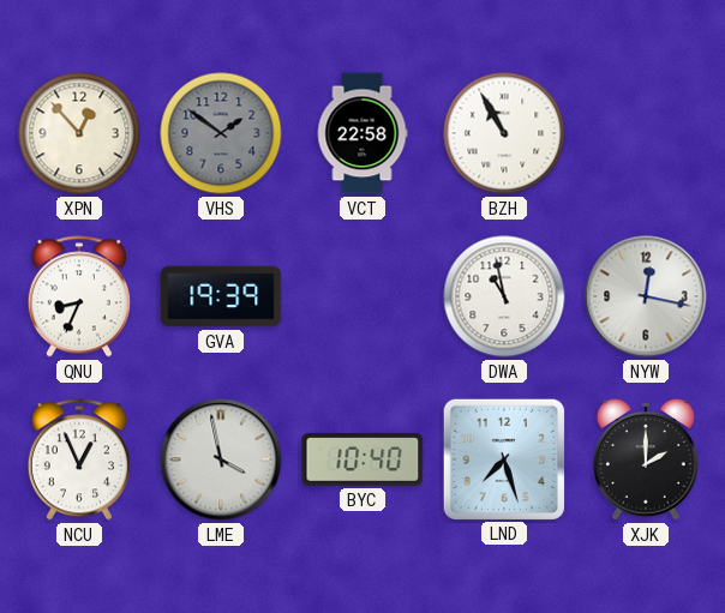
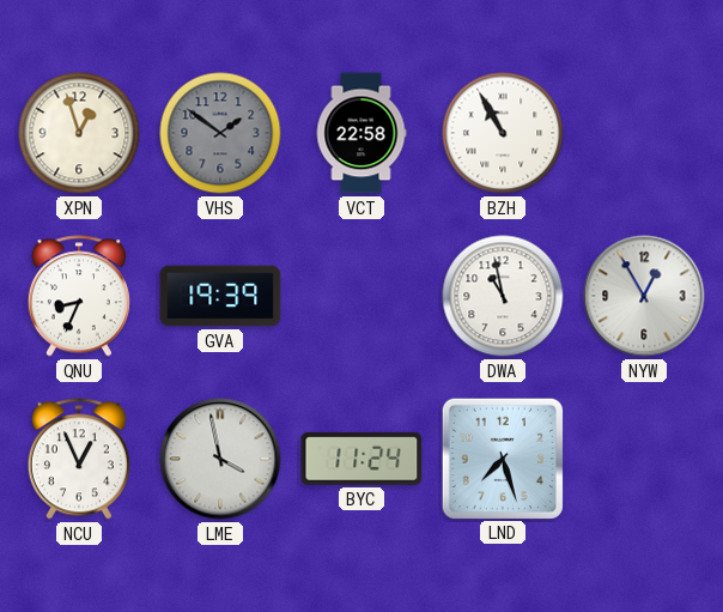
XPN: 12:53 -> 12:57
NYW: 12:17 -> 12:55
BYC: 10:40 -> 11:24
XJK: 2:00 -> none
